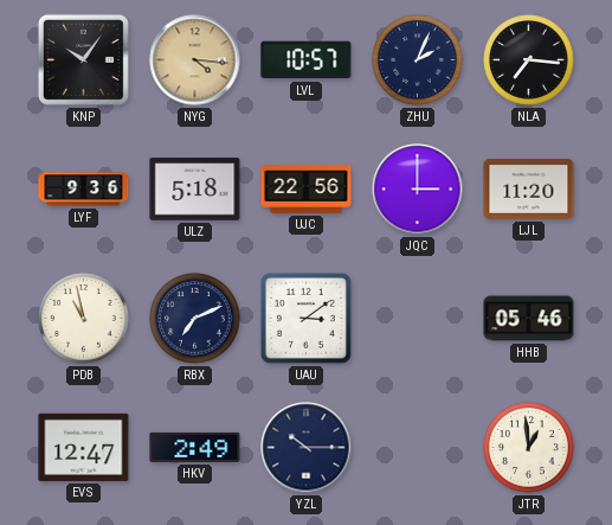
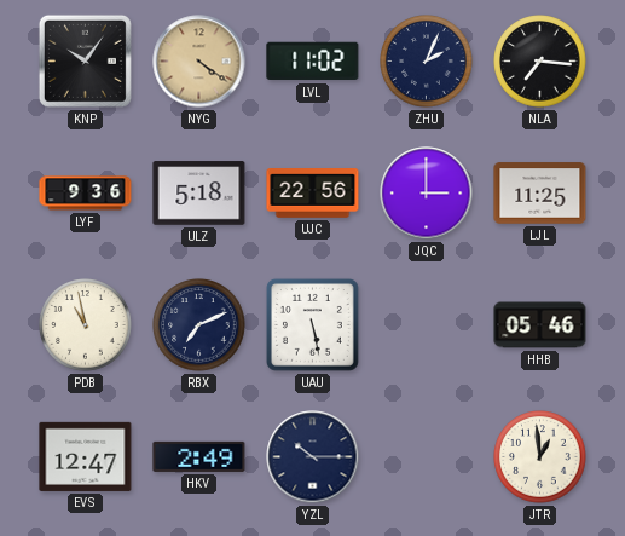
NYG: 4:16 -> 4:21
LVL: 10:57 -> 11:02
LJL: 11:20 -> 11:25
UAU: 3:09 -> 5:28
